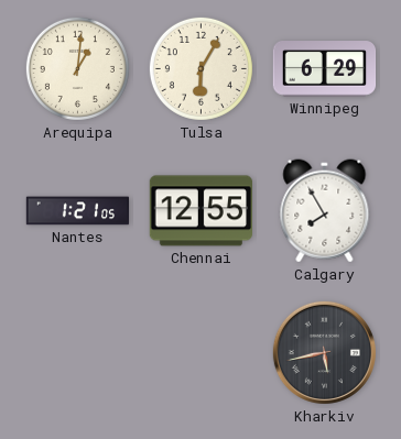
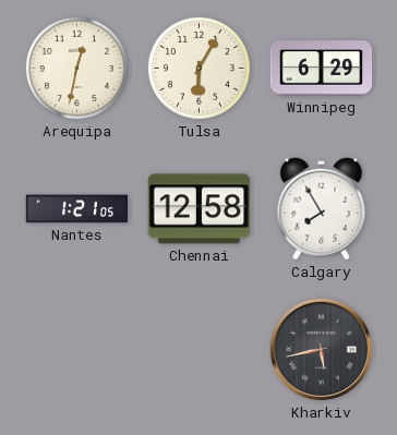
Arequipa: 1:01 -> 12:32
Chennai: 12:55 -> 12:58
